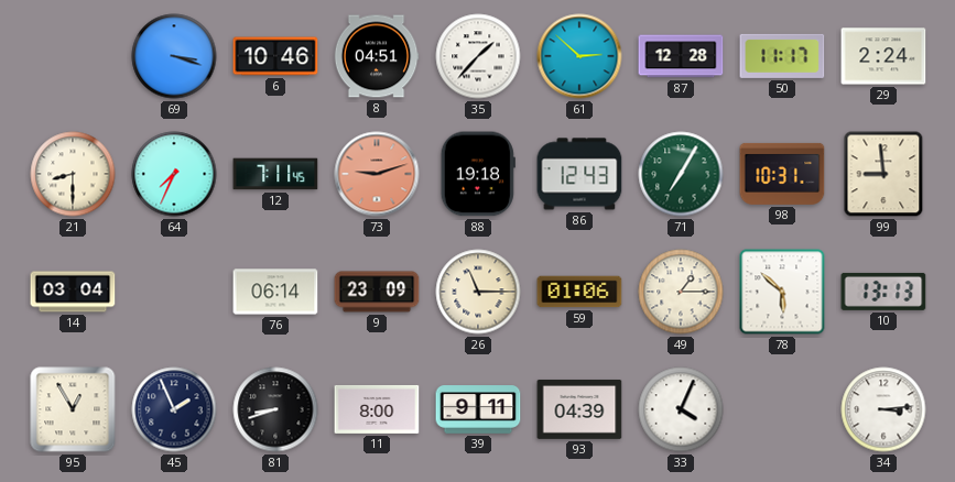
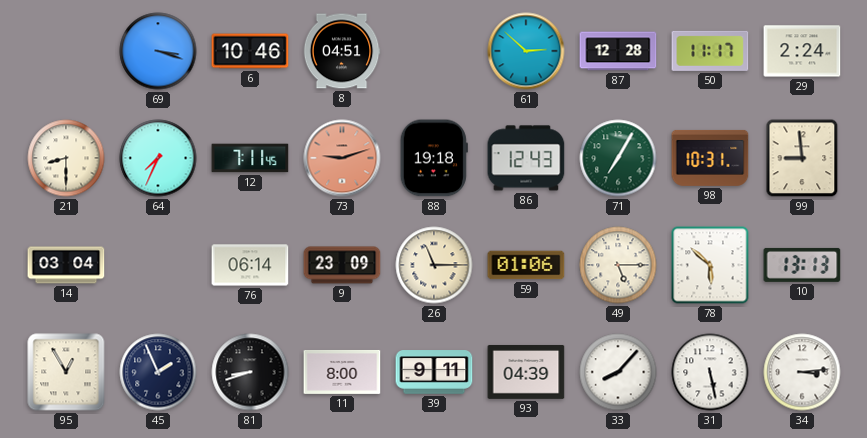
35: 1:37 -> none
49: 1:15 -> 5:15
33: 4:04 -> 8:07
31: none -> 5:28
